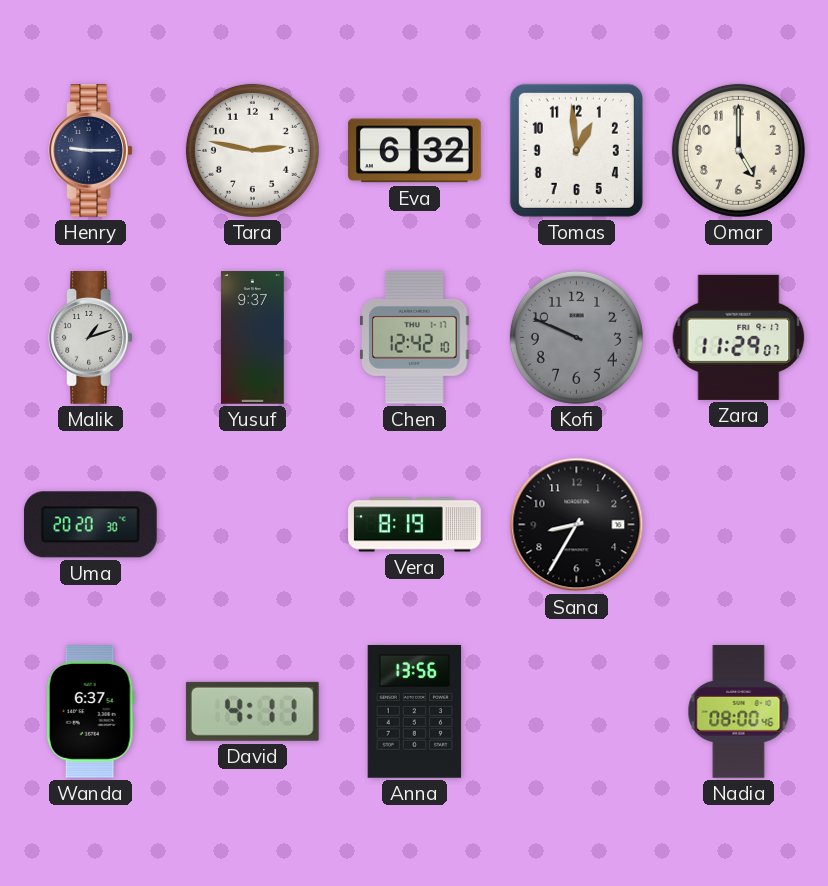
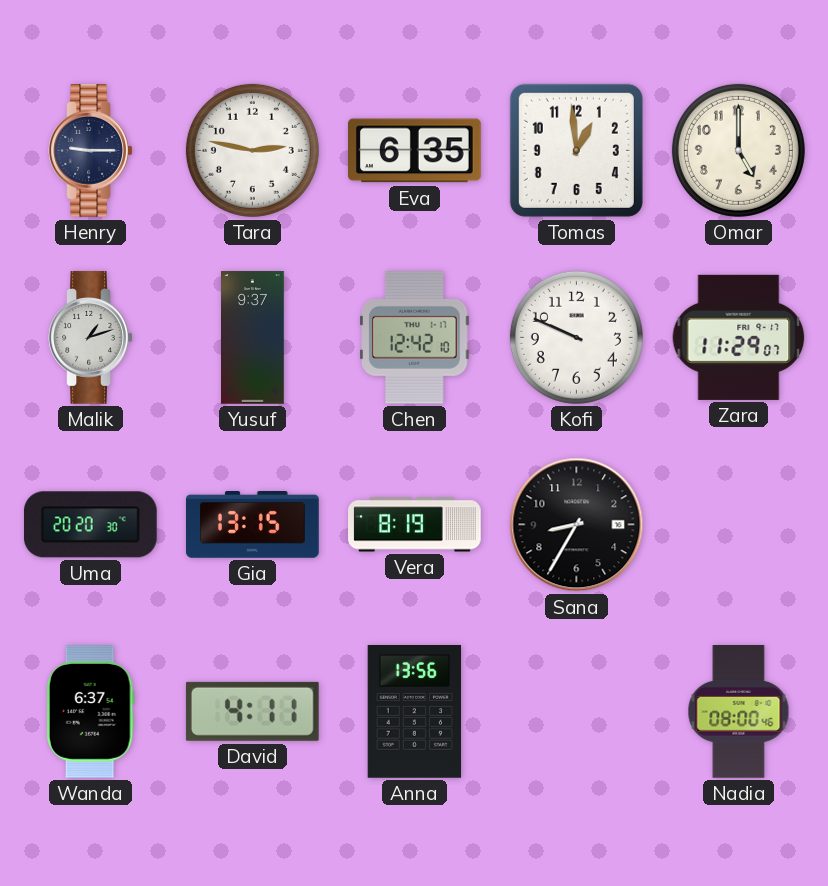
Eva: 6:32 -> 6:35
Kofi dial: grey -> white
Gia: none -> 13:15
